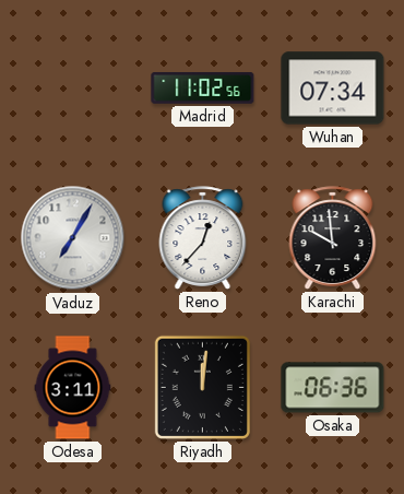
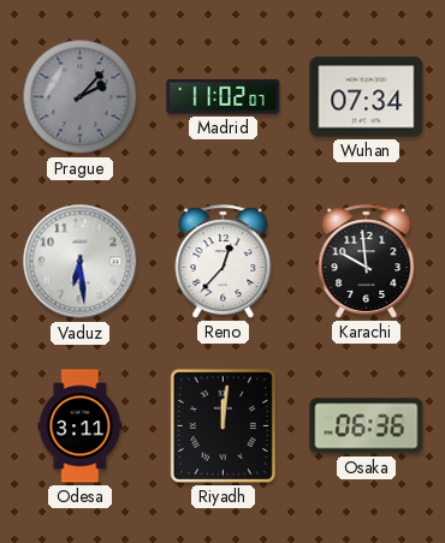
Prague: none -> 2:07
Madrid: 11:02:56 -> 11:02:07
Vaduz: 7:05 -> 6:29
